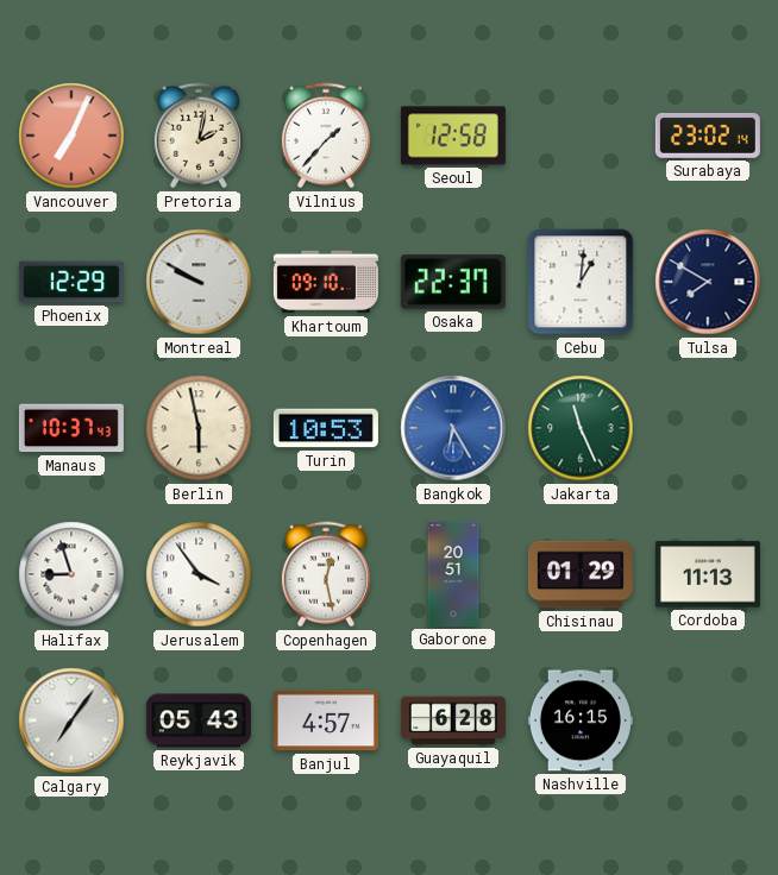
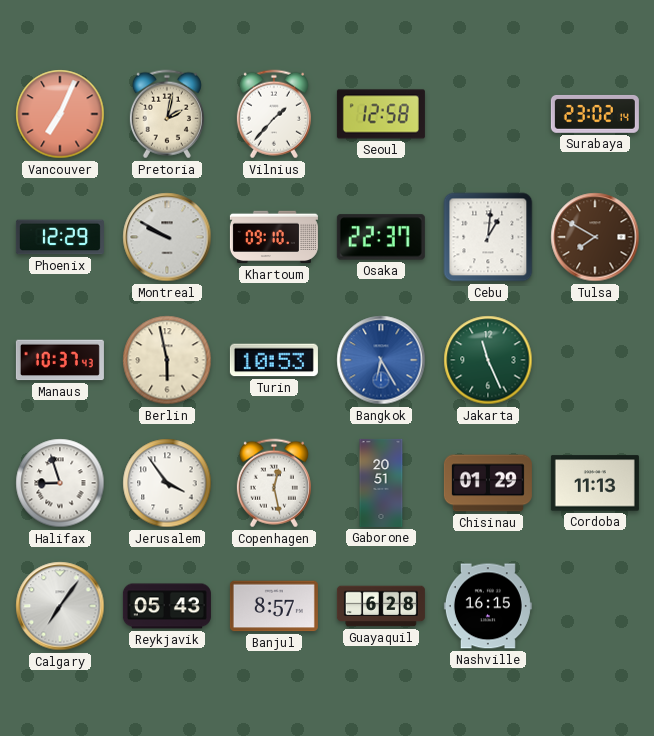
Tulsa dial: navy -> brown
Banjul: 4:57 -> 8:57
